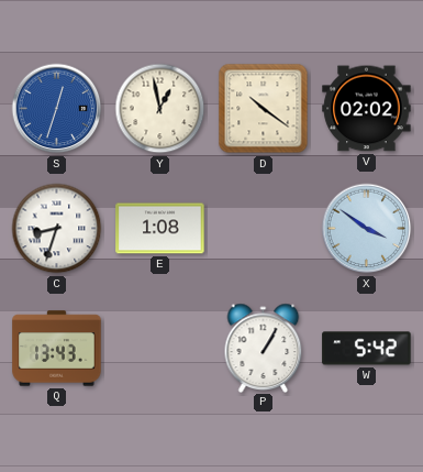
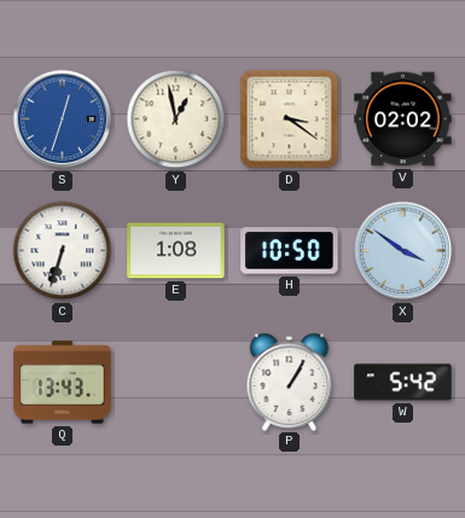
D: 10:21 -> 3:21
C: 8:33 -> 6:33
H: none -> 10:50
